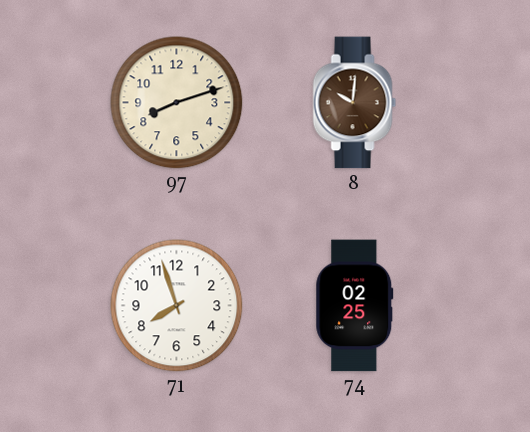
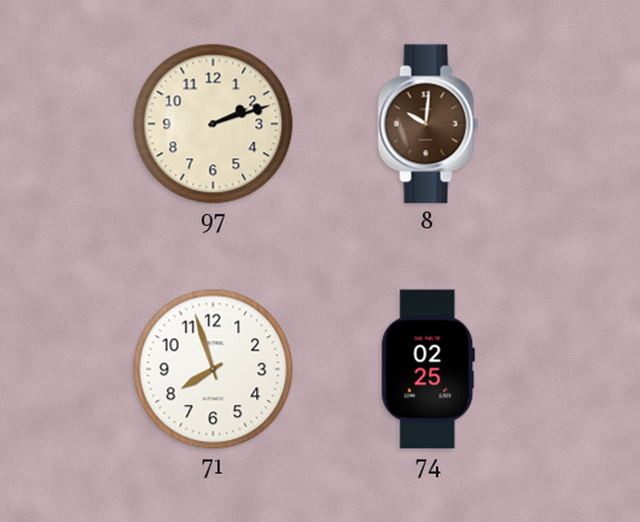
97: 8:12 -> 2:12
